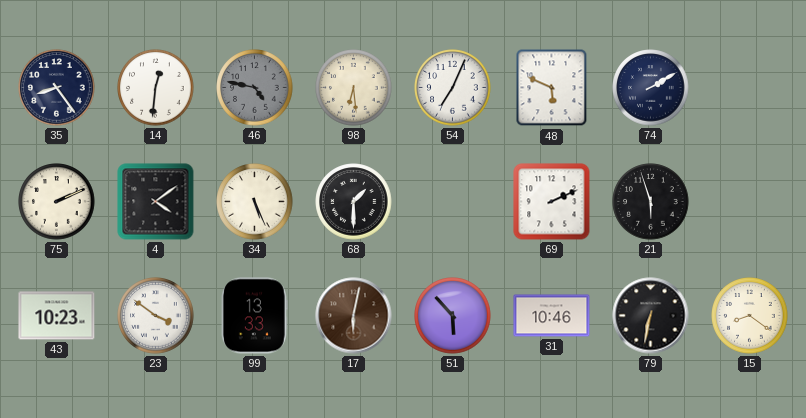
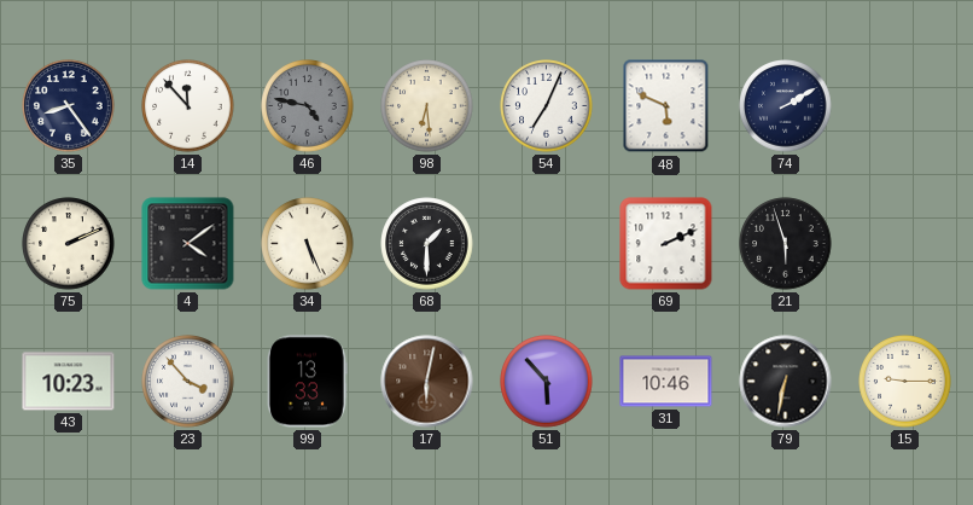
14: 12:31 -> 11:53
23: 3:51 -> 3:53
15: 8:21 -> 9:15
